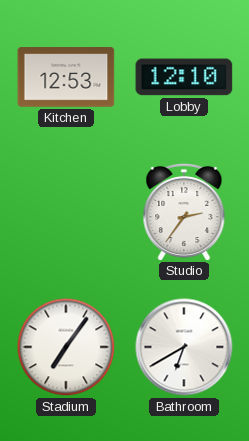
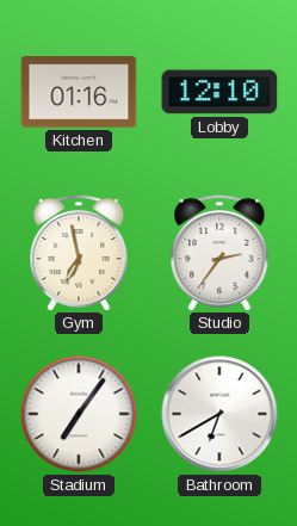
Kitchen: 12:53 -> 01:16
Gym: none -> 6:58
